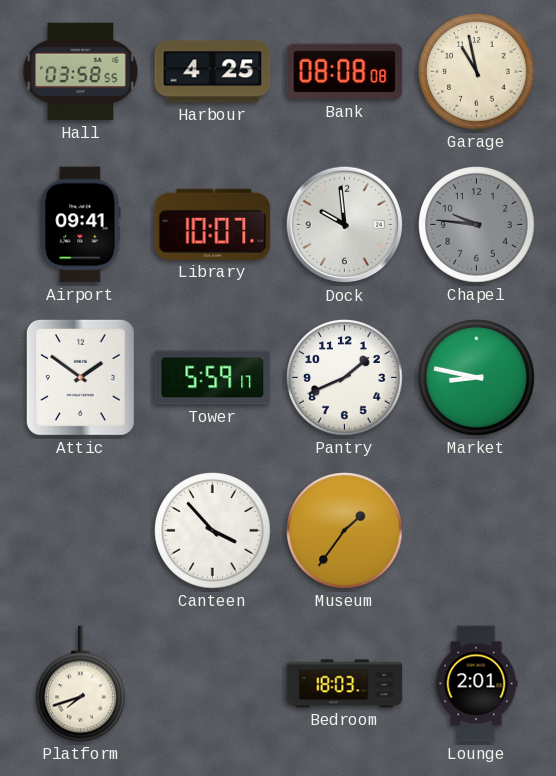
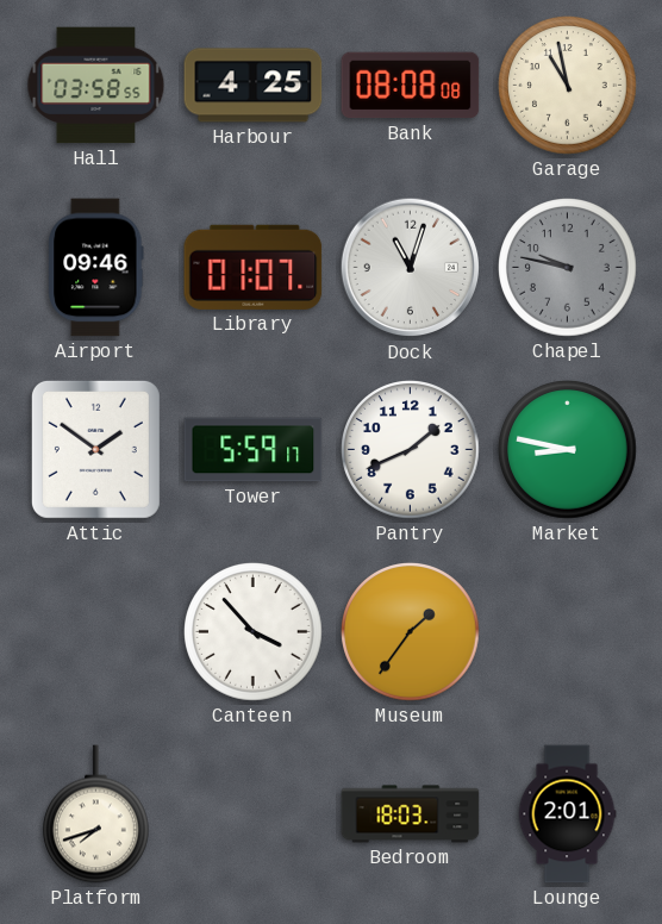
Airport: 09:41 -> 09:46
Library: 10:07 -> 01:07
Dock: 9:59 -> 11:03
Chapel: 9:46 -> 9:47
